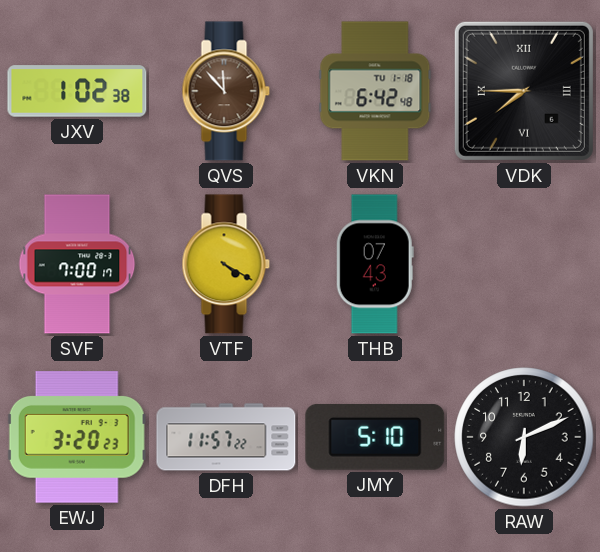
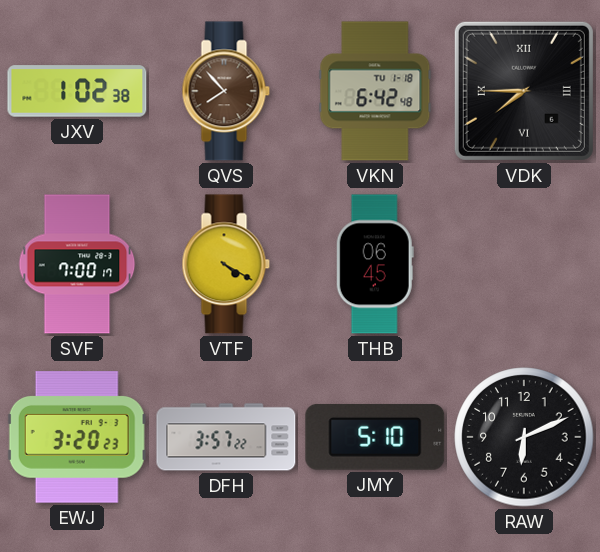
QVS: 11:53 -> 7:53
THB: 07:43 -> 06:45
DFH: 11:57 -> 3:57
